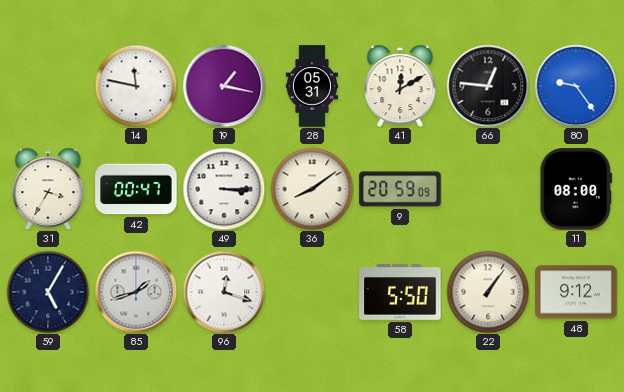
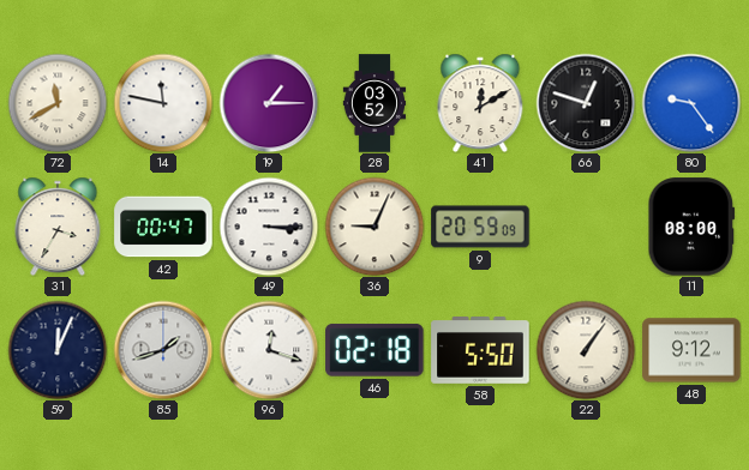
72: none -> 11:40
19: 1:17 -> 1:15
28: 05:31 -> 03:52
66: 12:46 -> 12:48
36: 8:09 -> 9:04
59: 5:05 -> 12:04
46: none -> 02:18
